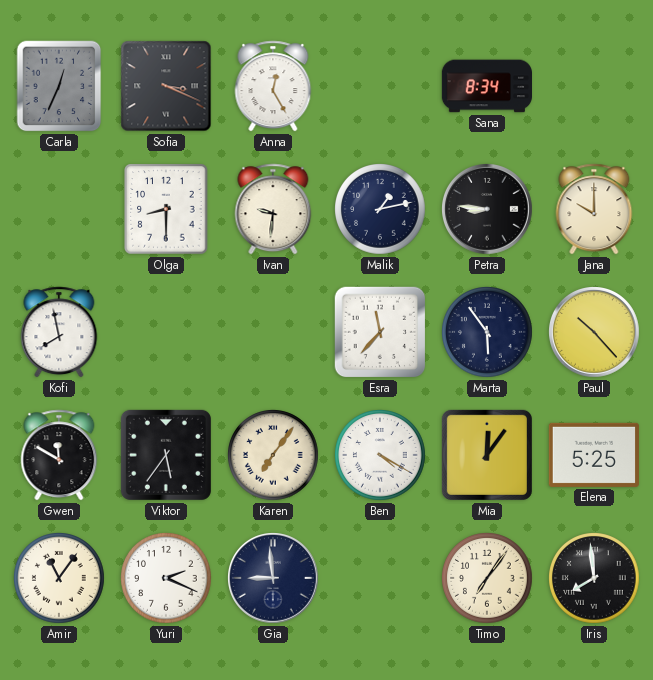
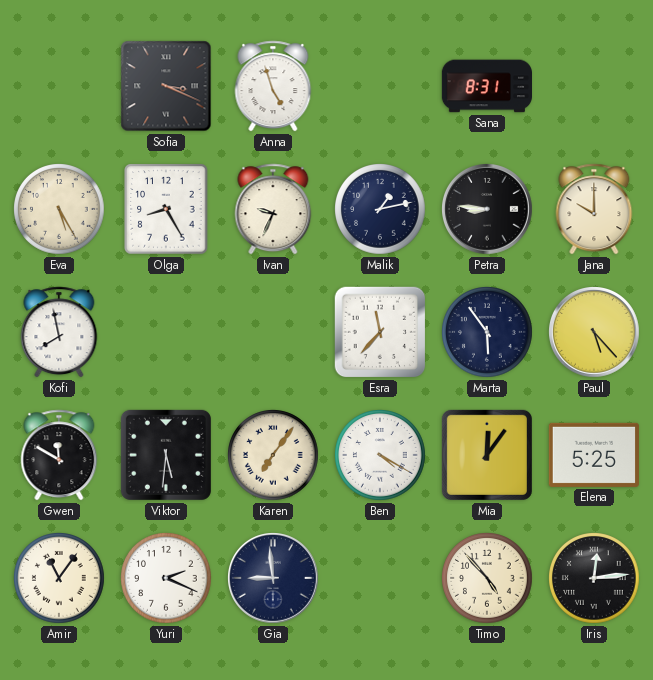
Carla: 12:34 -> none
Anna: 12:25 -> 4:57
Sana: 8:34 -> 8:31
Eva: none -> 5:25
Olga: 8:30 -> 8:25
Ivan: 9:31 -> 9:34
Paul: 10:23 -> 5:23
Viktor: 5:36 -> 5:31
Timo: 7:06 -> 4:53
Iris: 7:59 -> 12:14
